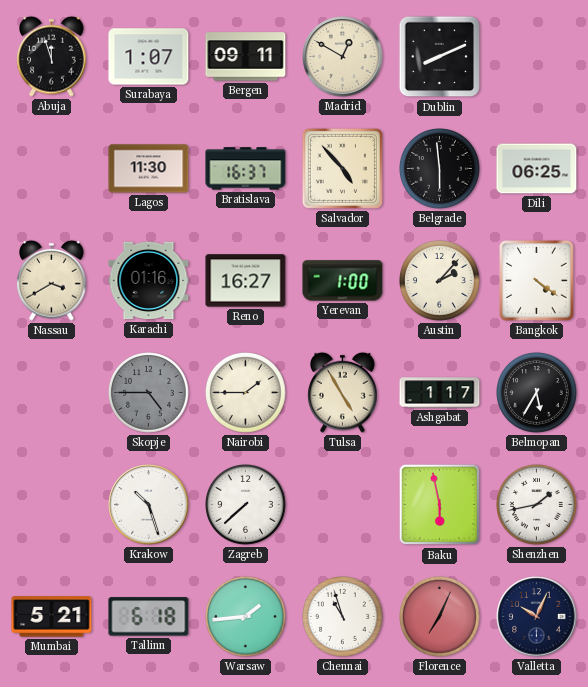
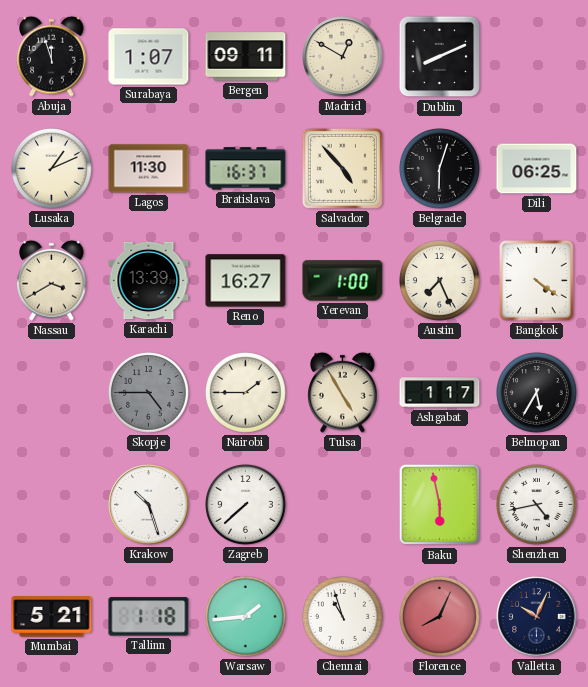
Lusaka: none -> 1:11
Belgrade: 5:59 -> 6:03
Karachi: 01:16 -> 13:39
Austin: 2:07 -> 7:26
Shenzhen: 1:43 -> 4:43
Tallinn: 6:18 -> 1:18
Florence: 7:04 -> 8:04
